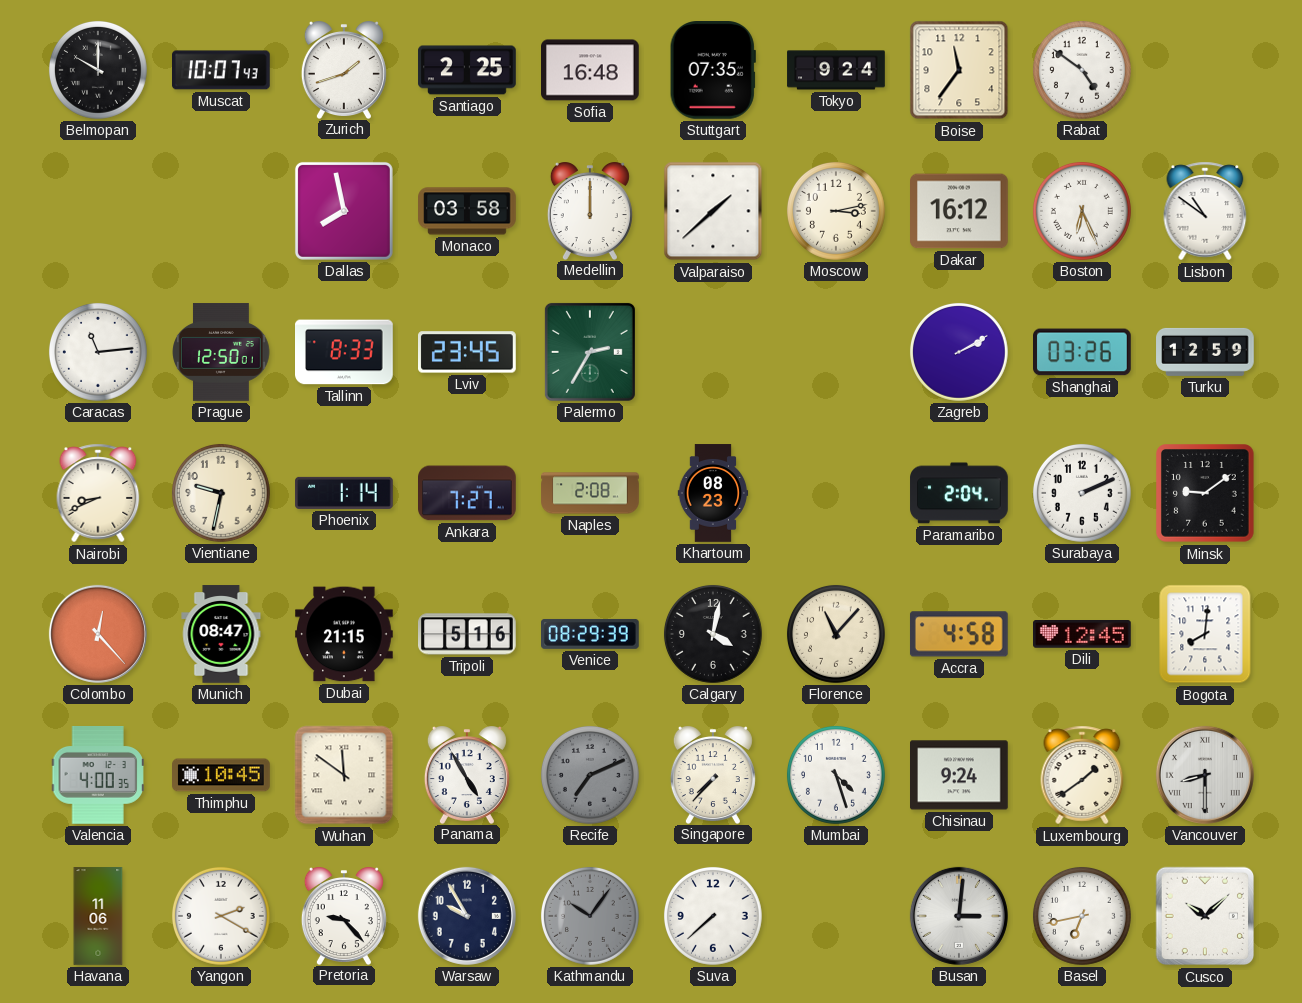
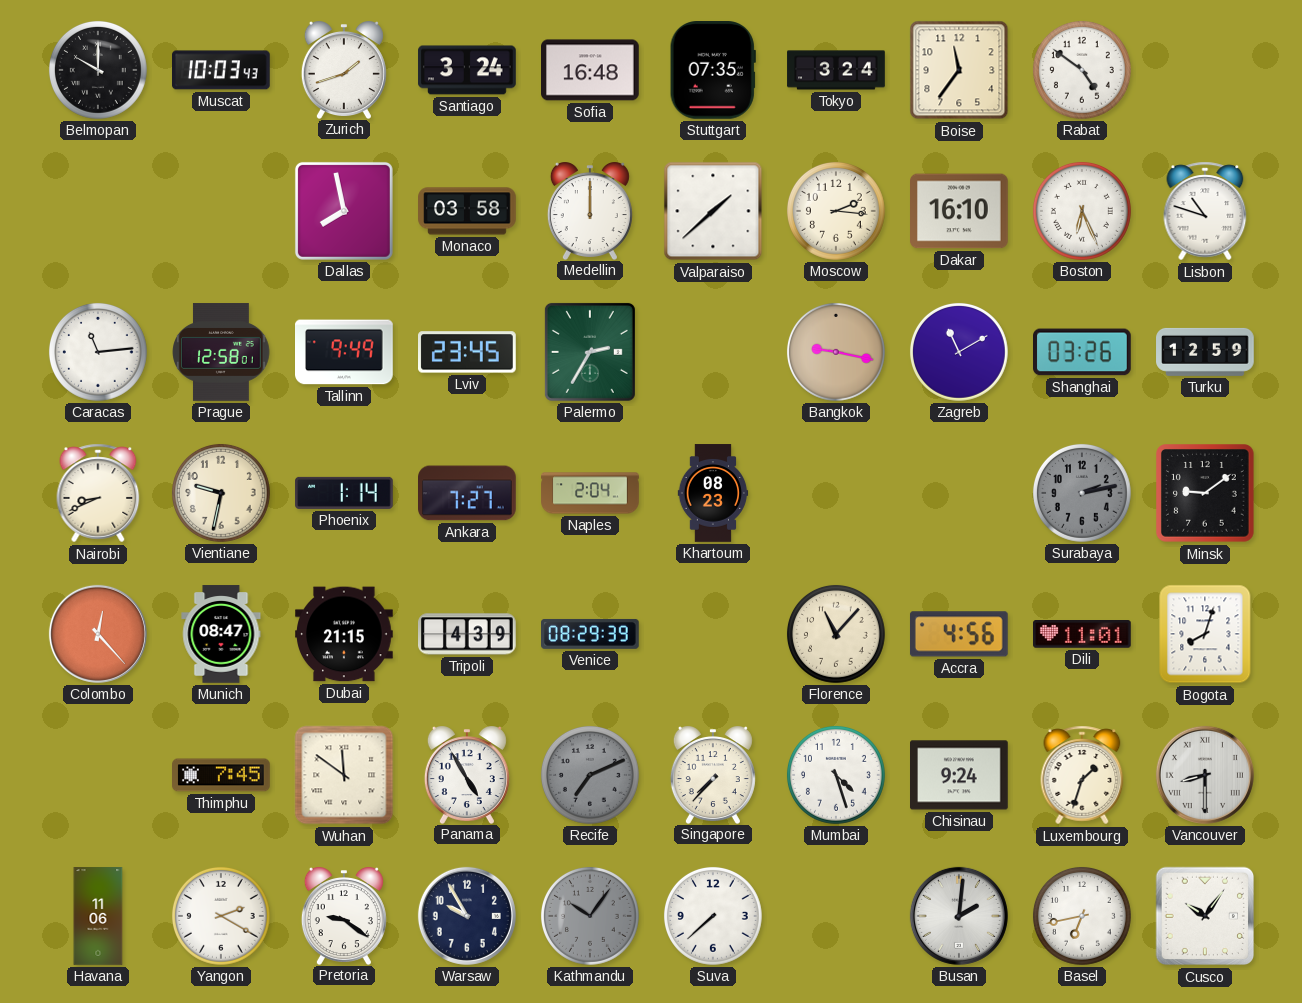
Muscat: 10:07 -> 10:03
Santiago: 2:25 -> 3:24
Tokyo: 9:24 -> 3:24
Moscow: 3:13 -> 2:16
Dakar: 16:12 -> 16:10
Lisbon: 10:51 -> 10:48
Prague: 12:50 -> 12:58
Tallinn: 8:33 -> 9:49
Bangkok: none -> 9:17
Zagreb: 2:10 -> 11:10
Naples: 2:08 -> 2:04
Paramaribo: 2:04 -> none
Surabaya: 2:11 -> 2:13
Surabaya dial: white -> grey
Tripoli: 5:16 -> 4:39
Calgary: 4:02 -> none
Accra: 4:58 -> 4:56
Dili: 12:45 -> 11:01
Bogota: 8:01 -> 8:03
Valencia: 4:00 -> none
Thimphu: 10:45 -> 7:45
Luxembourg: 1:39 -> 1:33
Pretoria: 9:23 -> 9:21
Busan: 3:01 -> 2:01
Cusco: 10:08 -> 10:06
